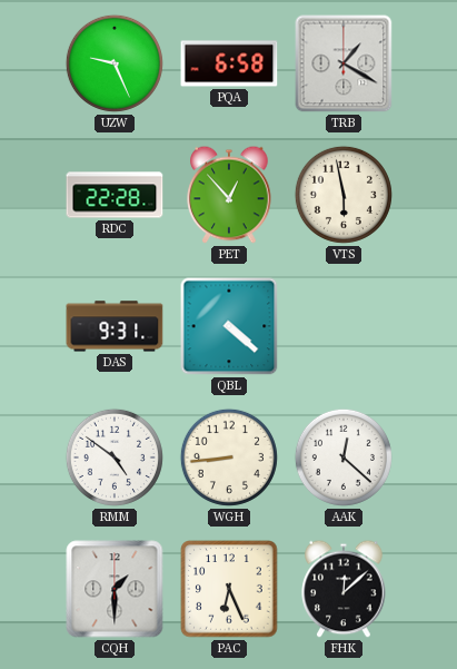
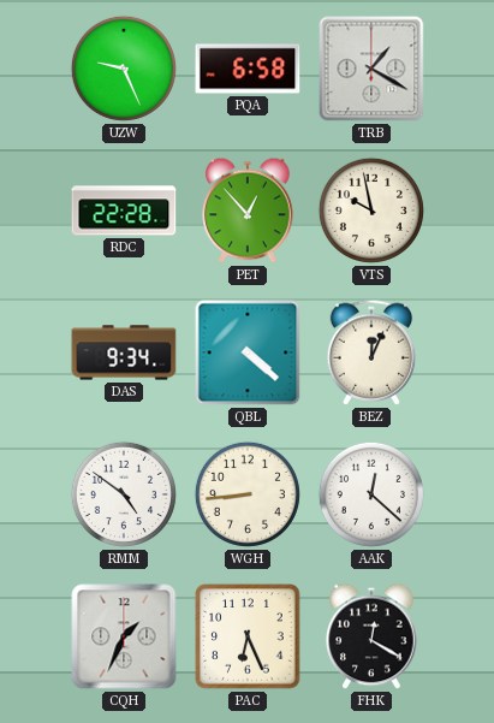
VTS: 5:58 -> 9:58
DAS: 9:31 -> 9:34
BEZ: none -> 12:04
CQH: 1:30 -> 1:34
FHK: 12:08 -> 12:20
